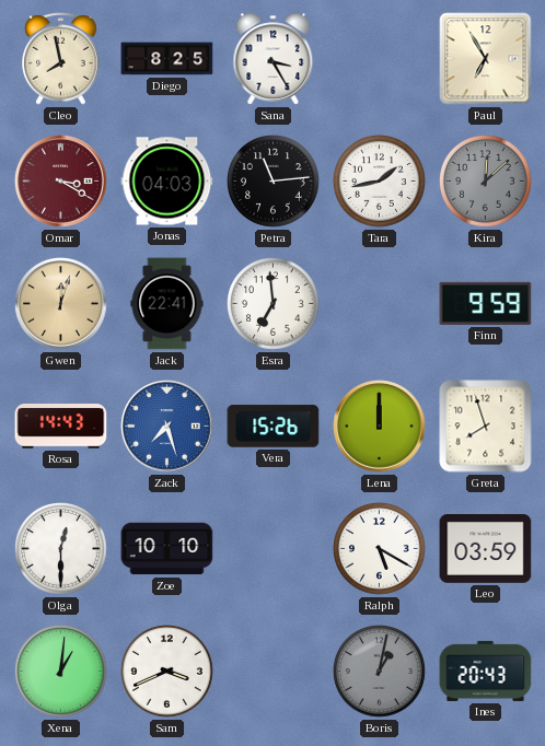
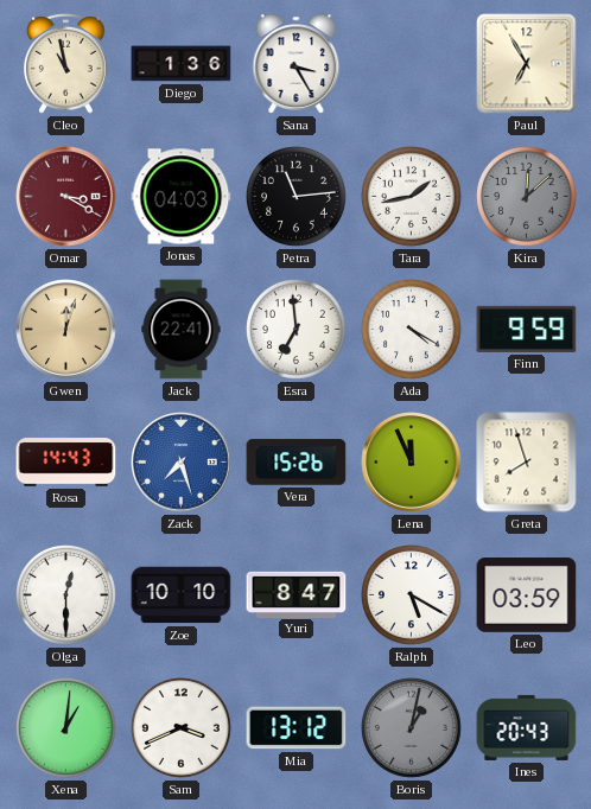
Cleo: 7:58 -> 10:58
Diego: 8:25 -> 1:36
Ada: none -> 4:20
Lena: 12:00 -> 11:56
Yuri: none -> 8:47
Mia: none -> 13:12
